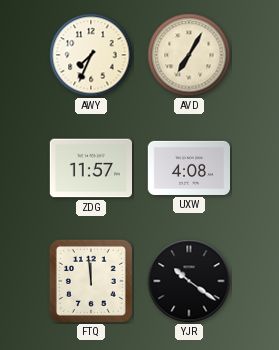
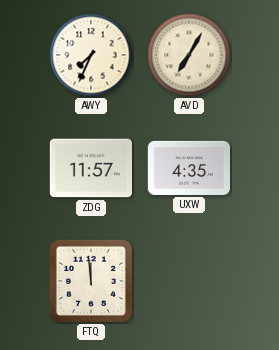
UXW: 4:08 -> 4:35
YJR: 10:21 -> none
